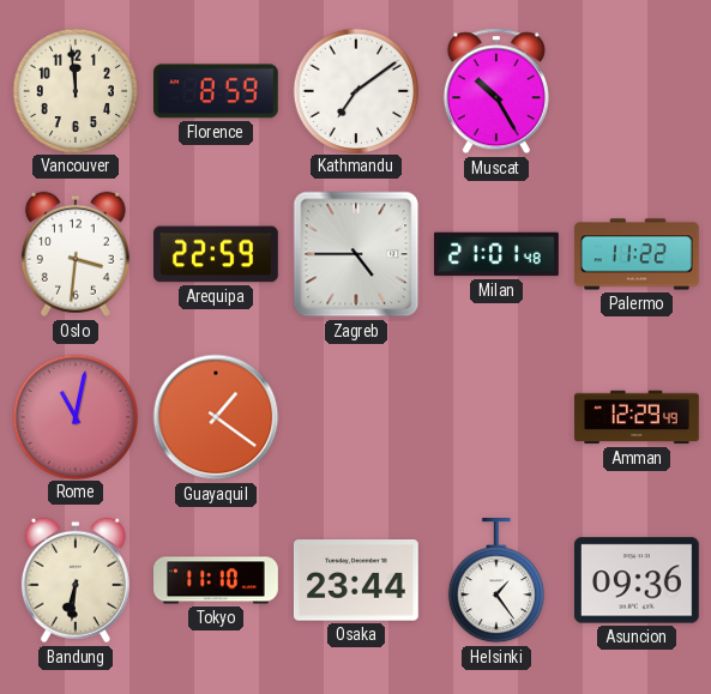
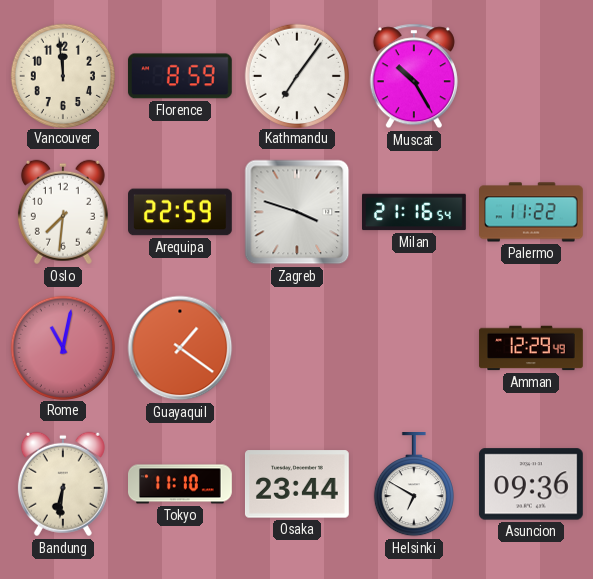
Kathmandu: 7:09 -> 7:06
Oslo: 3:31 -> 7:31
Zagreb: 4:45 -> 3:48
Milan: 21:01 -> 21:16
Helsinki: 1:24 -> 6:50
